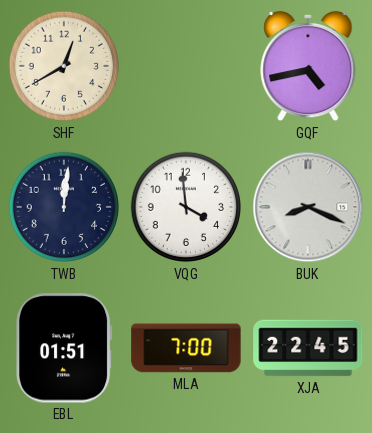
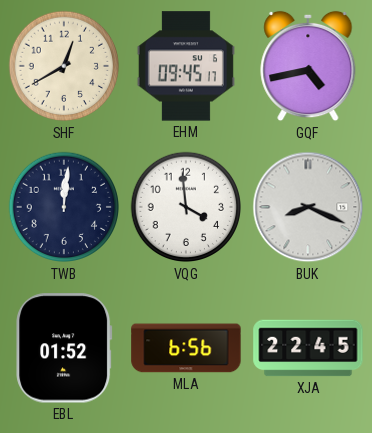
EHM: none -> 09:45
EBL: 01:51 -> 01:52
MLA: 7:00 -> 6:56
